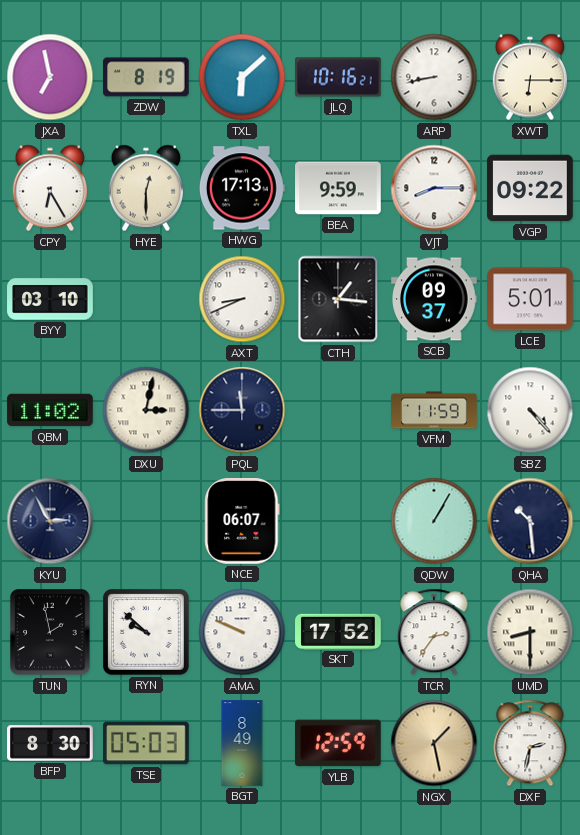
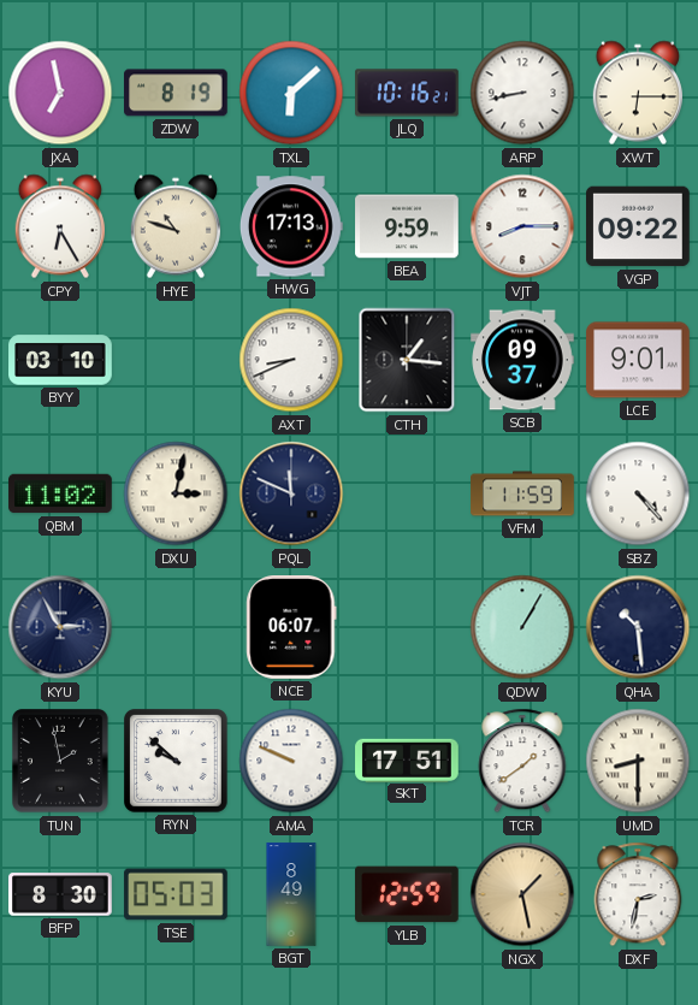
HYE: 12:30 -> 10:48
LCE: 5:01 -> 9:01
PQL: 11:45 -> 11:49
SKT: 17:52 -> 17:51
TCR: 2:36 -> 1:39
